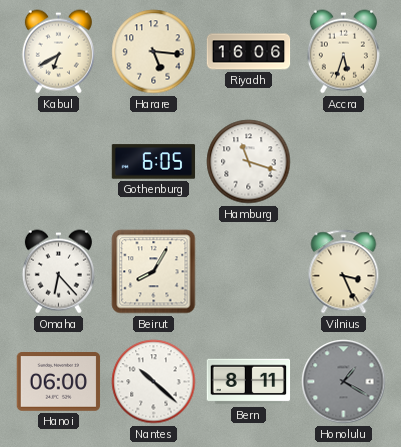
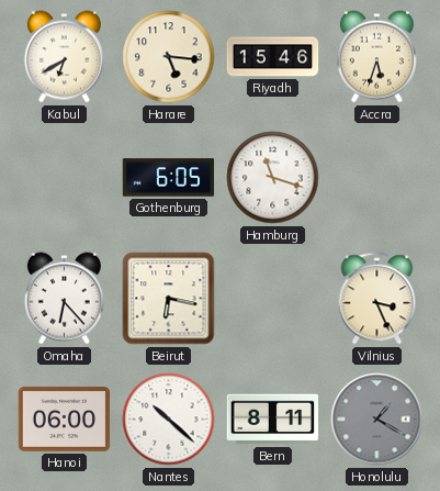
Riyadh: 16:06 -> 15:46
Beirut: 8:05 -> 6:17
